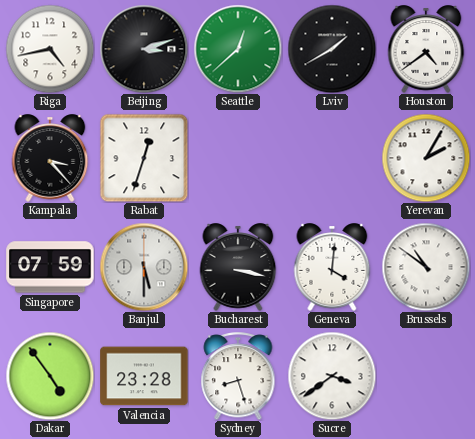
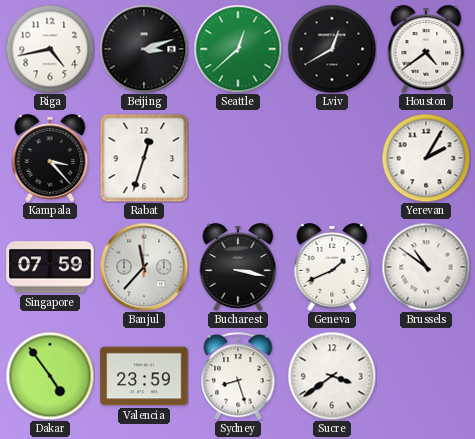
Lviv: 1:40 -> 12:40
Banjul: 5:30 -> 11:37
Geneva: 4:01 -> 1:41
Valencia: 23:28 -> 23:59
